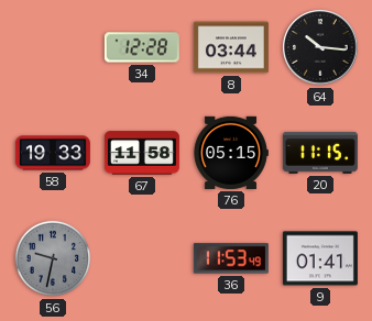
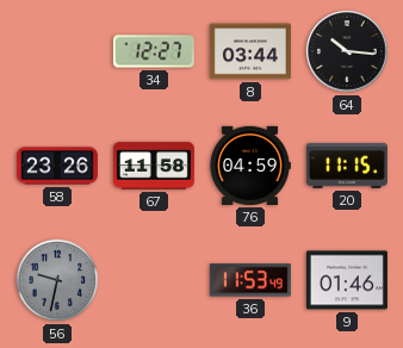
34: 12:28 -> 12:27
58: 19:33 -> 23:26
76: 05:15 -> 04:59
9: 01:41 -> 01:46
